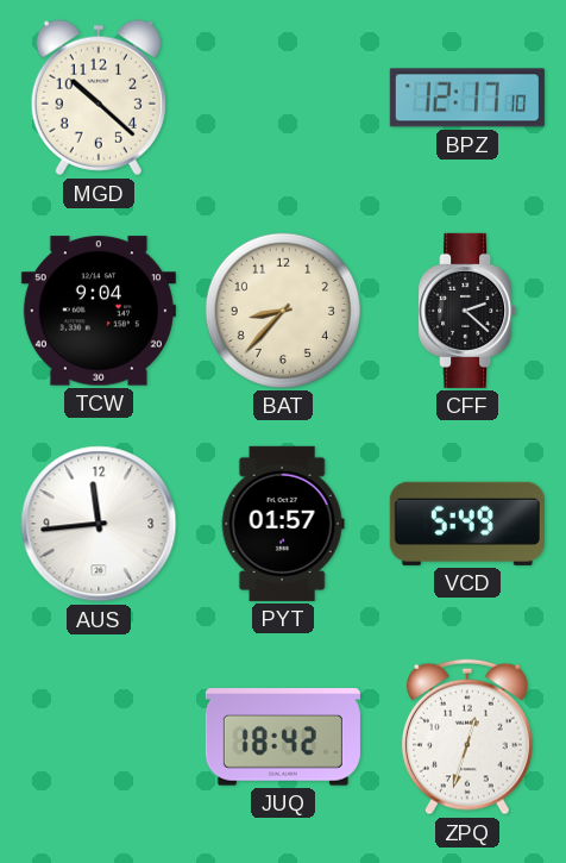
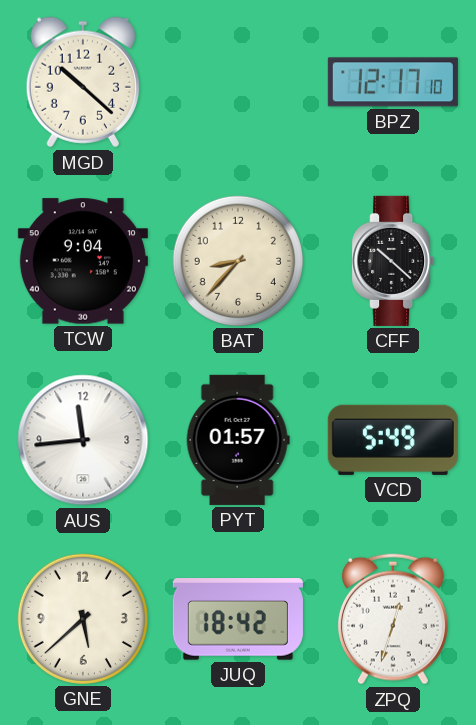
CFF: 2:22 -> 10:22
GNE: none -> 5:38
